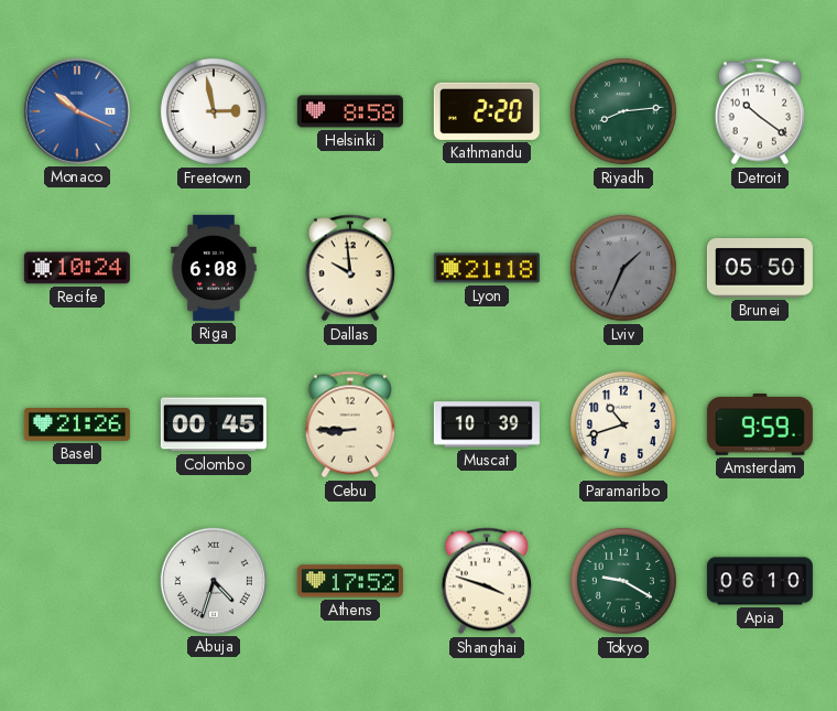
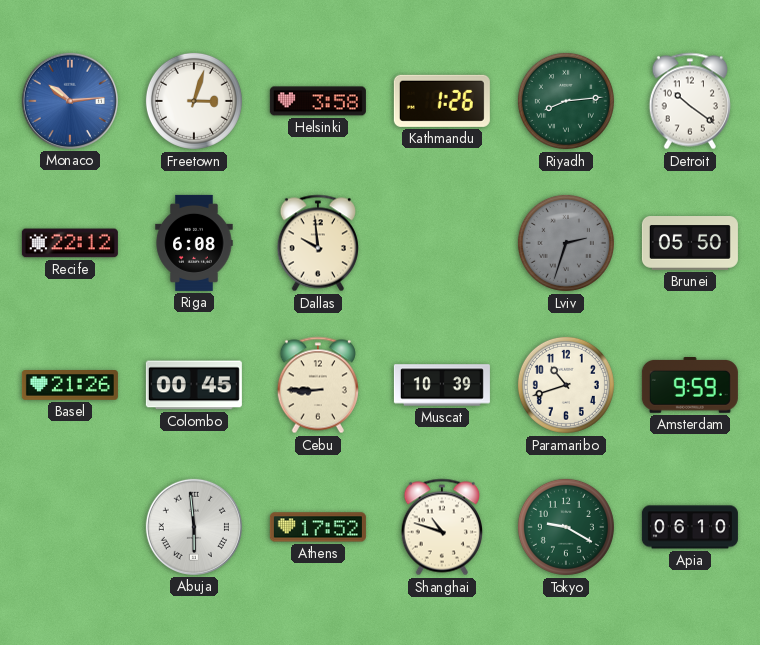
Monaco: 10:19 -> 10:14
Freetown: 2:58 -> 3:03
Helsinki: 8:58 -> 3:58
Kathmandu: 2:20 -> 1:26
Recife: 10:24 -> 22:12
Lyon: 21:18 -> none
Lviv: 1:34 -> 2:33
Abuja: 4:33 -> 5:59
Shanghai: 3:48 -> 10:48
